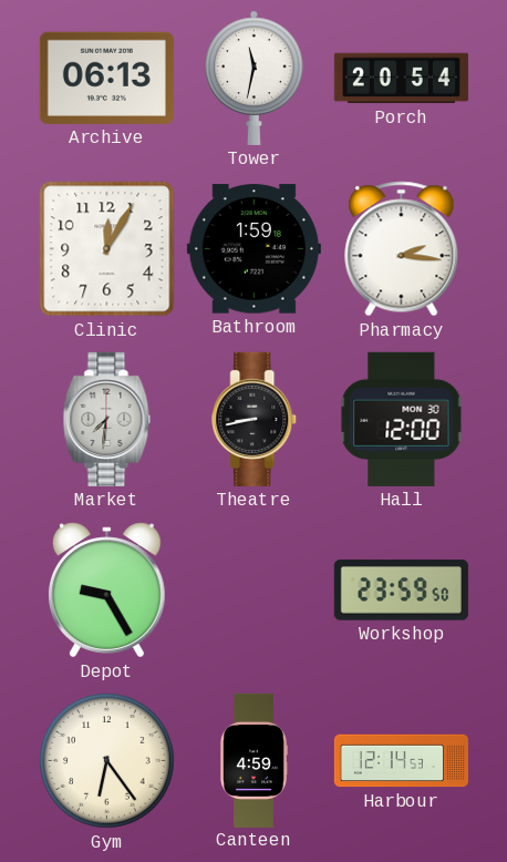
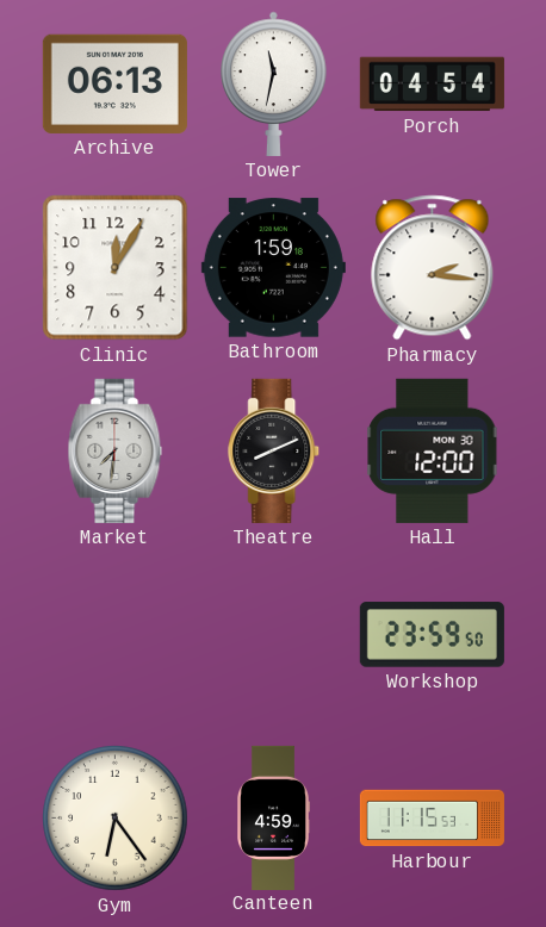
Porch: 20:54 -> 04:54
Theatre: 8:43 -> 8:11
Depot: 9:25 -> none
Harbour: 12:14 -> 11:15
